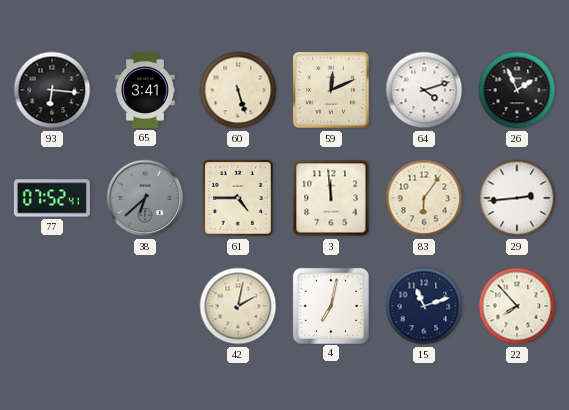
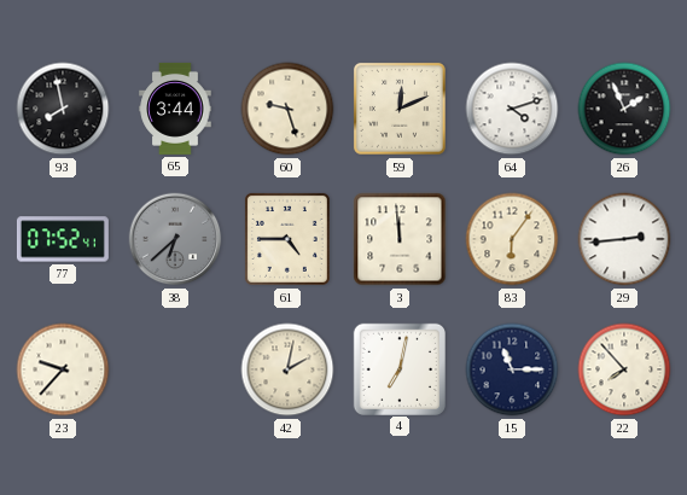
93: 6:16 -> 7:58
65: 3:41 -> 3:44
60: 5:27 -> 9:27
23: none -> 9:37
15: 11:12 -> 11:15
